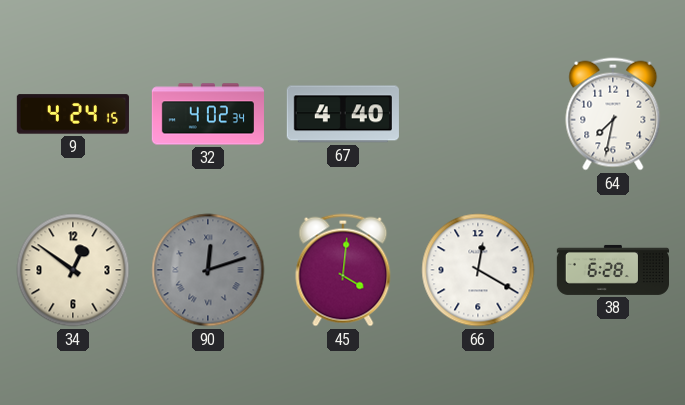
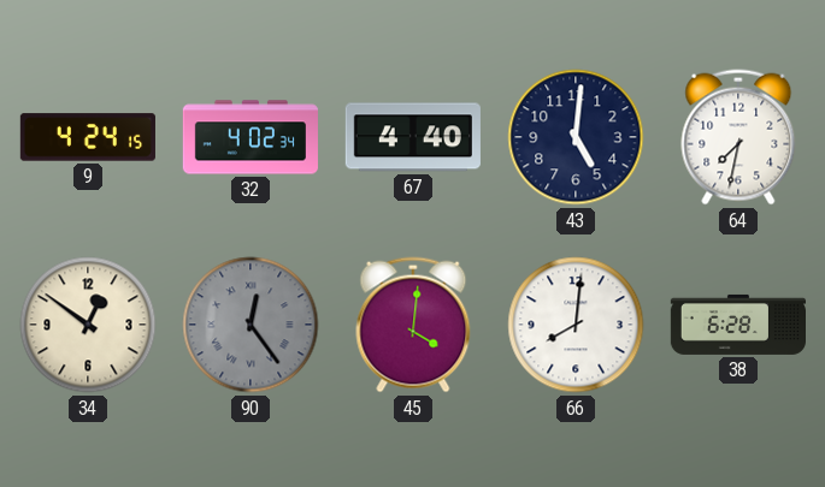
43: none -> 5:01
90: 12:12 -> 12:24
66: 12:20 -> 8:01
